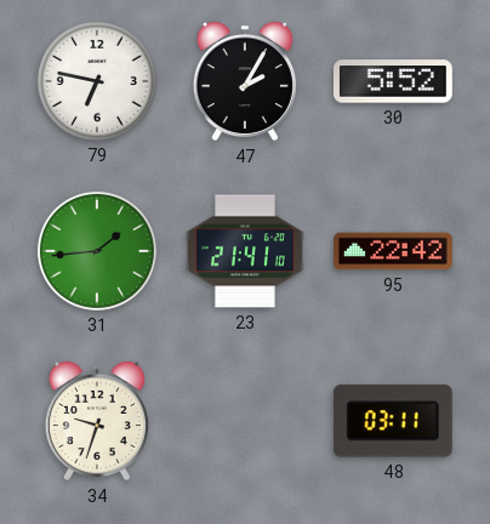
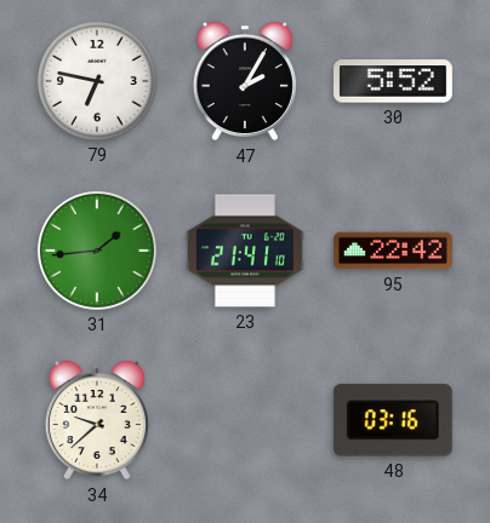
34: 9:33 -> 9:38
48: 03:11 -> 03:16
